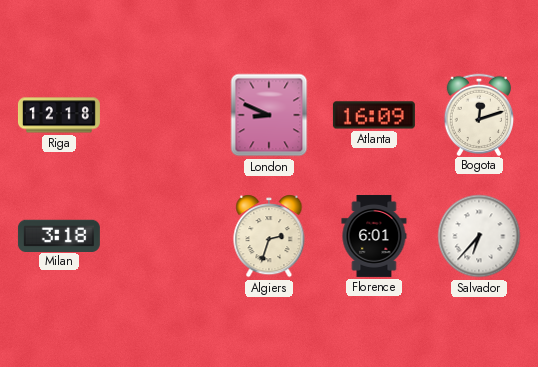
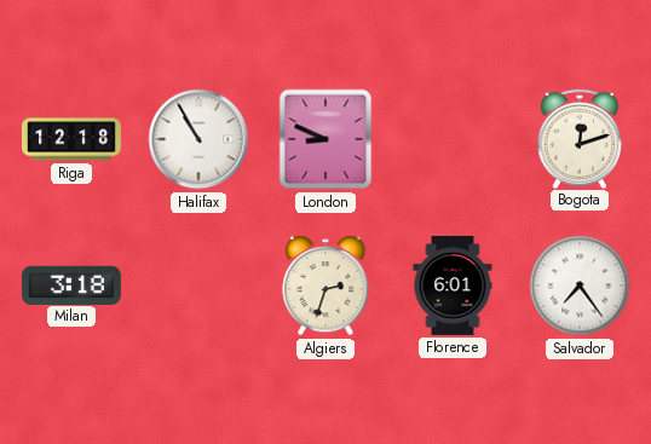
Halifax: none -> 10:55
Atlanta: 16:09 -> none
Salvador: 6:37 -> 7:24
